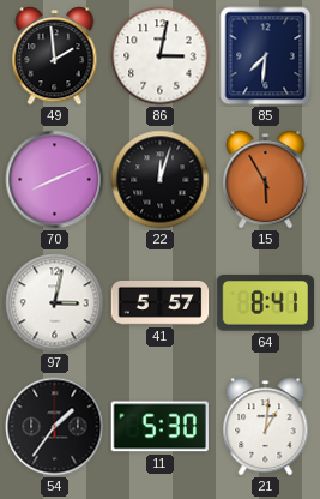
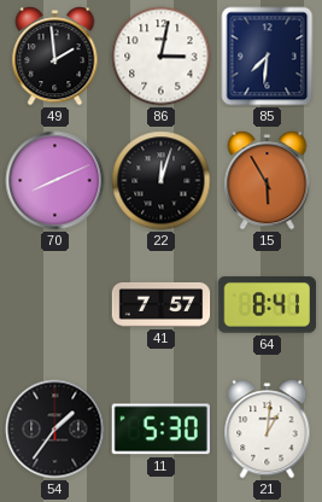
97: 3:02 -> none
41: 5:57 -> 7:57
